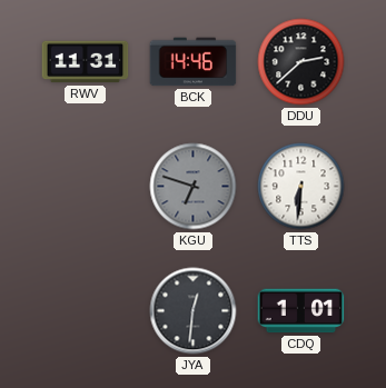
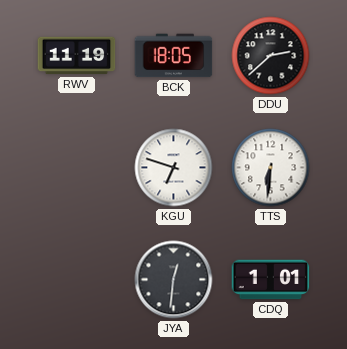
RWV: 11:31 -> 11:19
BCK: 14:46 -> 18:05
KGU dial: grey -> white
